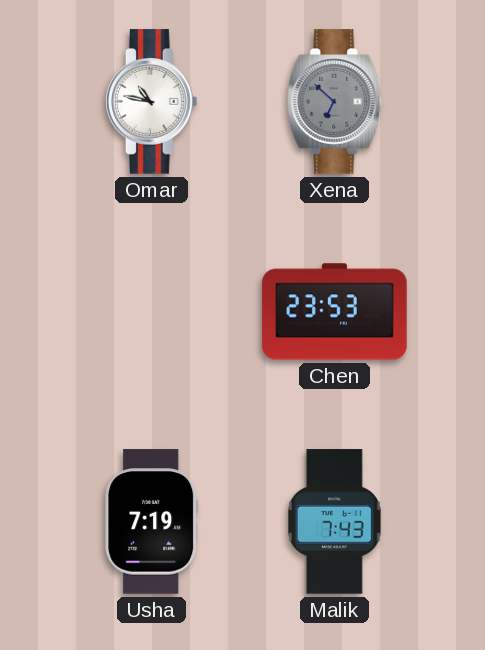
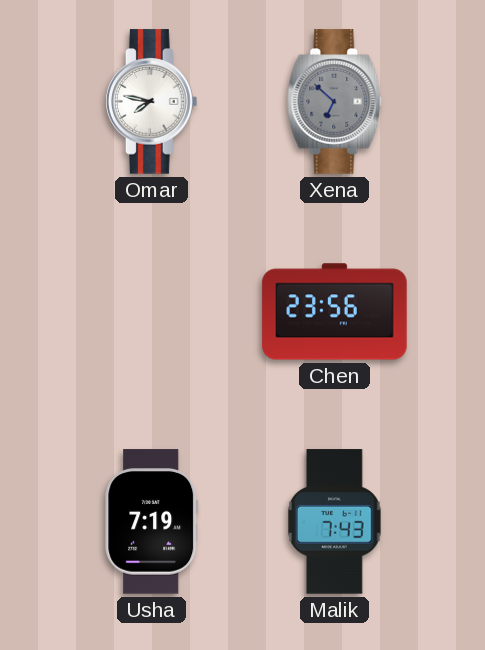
Omar: 10:47 -> 7:47
Chen: 23:53 -> 23:56
